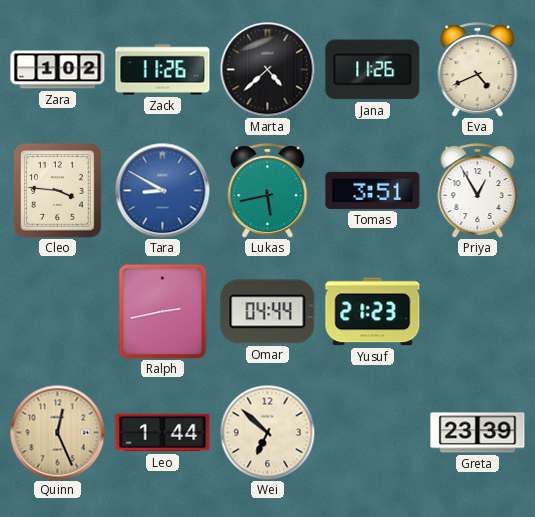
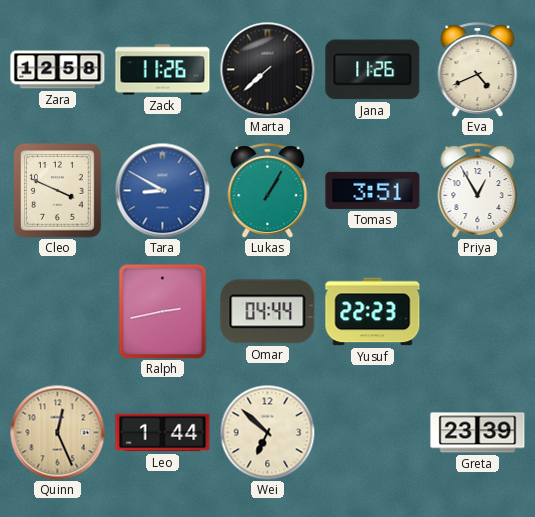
Zara: 1:02 -> 12:58
Marta: 4:38 -> 7:38
Cleo: 3:46 -> 3:49
Lukas: 5:43 -> 1:05
Yusuf: 21:23 -> 22:23
